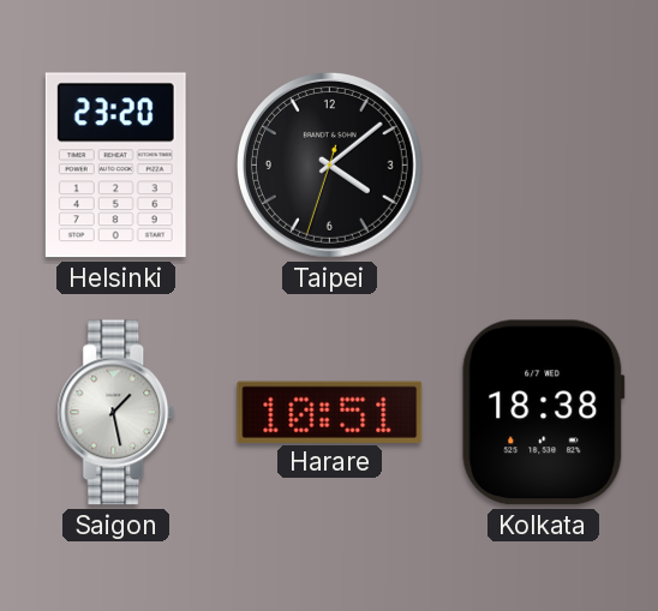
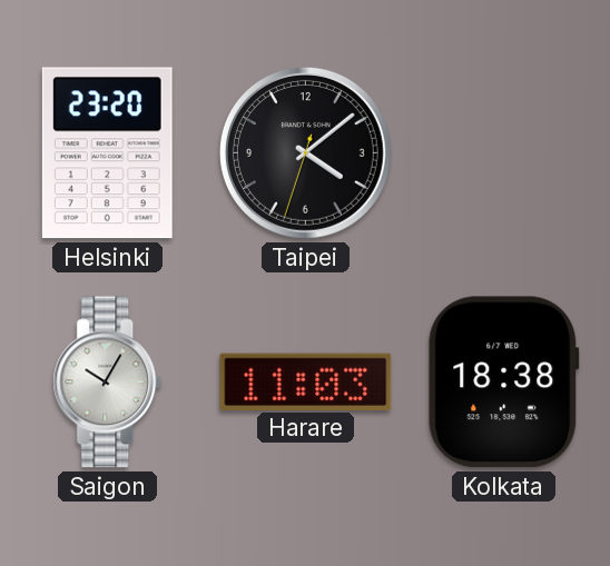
Saigon: 1:28 -> 10:05
Harare: 10:51 -> 11:03
